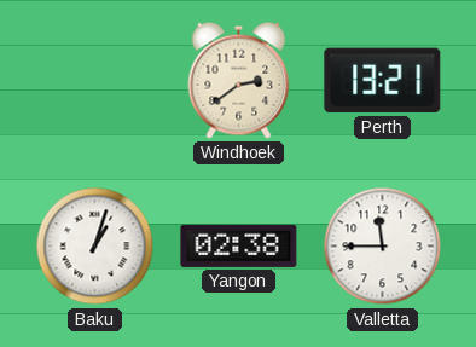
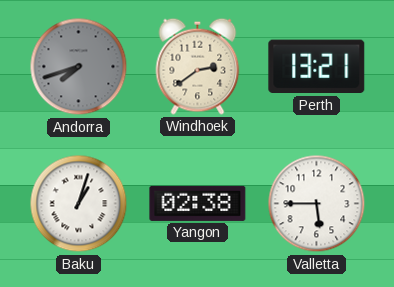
Andorra: none -> 7:42
Valletta: 11:45 -> 5:45
